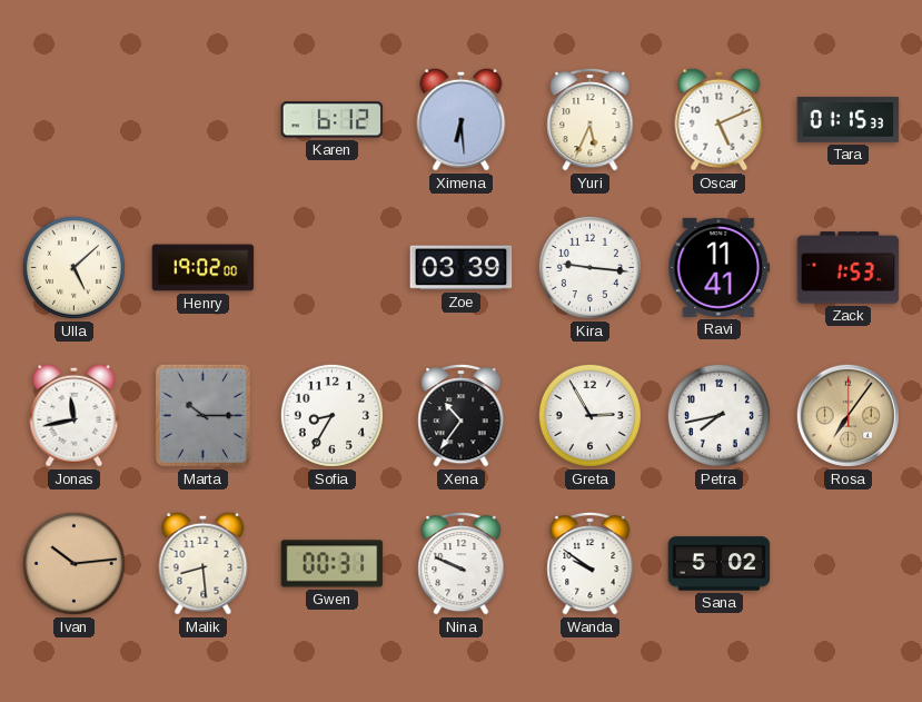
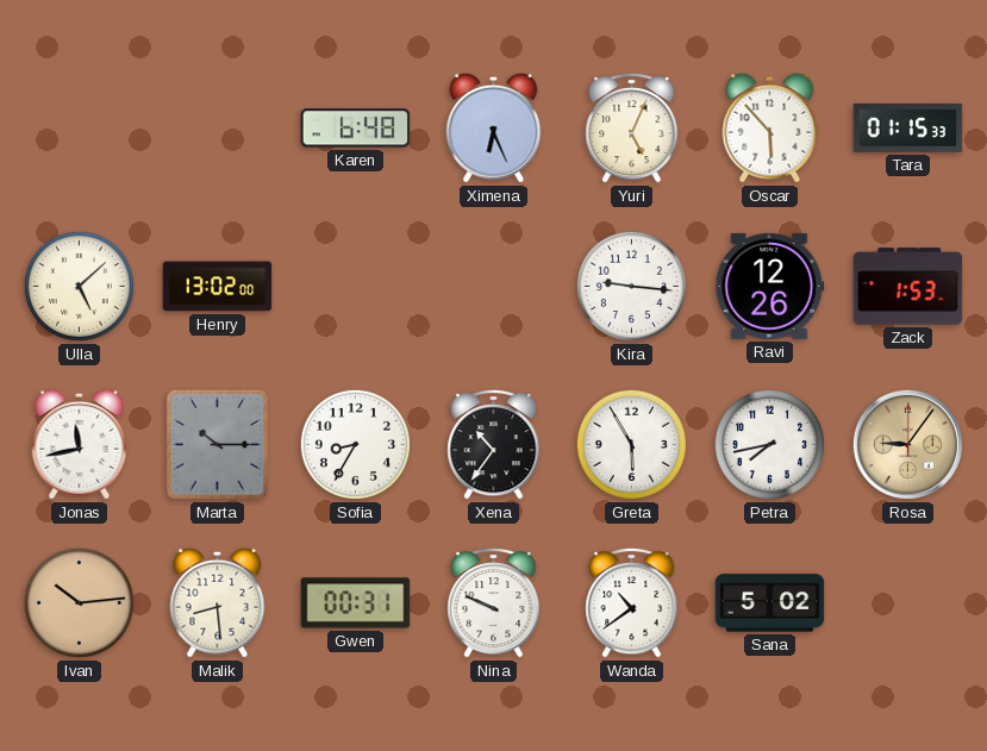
Karen: 6:12 -> 6:48
Ximena: 6:29 -> 6:26
Yuri: 5:34 -> 5:04
Oscar: 5:11 -> 5:53
Henry: 19:02 -> 13:02
Zoe: 03:39 -> none
Ravi: 11:41 -> 12:26
Greta: 2:55 -> 5:55
Rosa: 7:06 -> 9:06
Wanda: 9:51 -> 10:39
